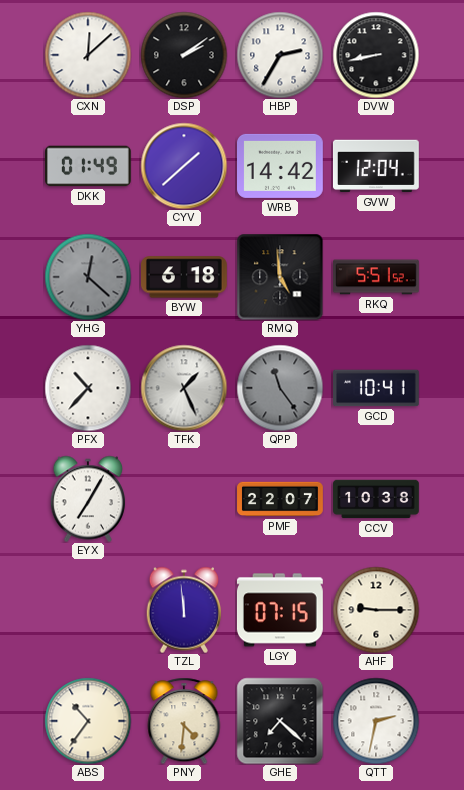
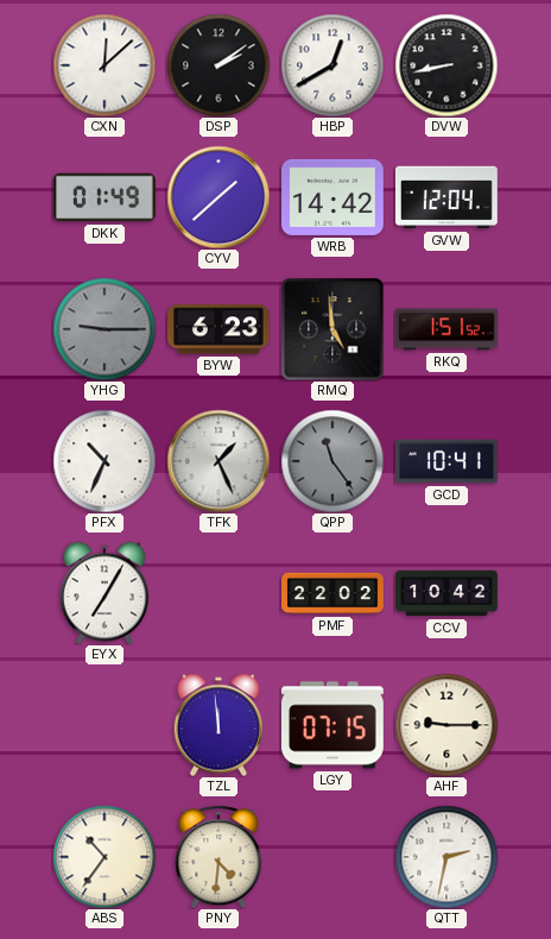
HBP: 2:35 -> 12:40
YHG: 12:22 -> 9:15
BYW: 6:18 -> 6:23
RKQ: 5:51 -> 1:51
PFX: 10:37 -> 10:34
PMF: 22:07 -> 22:02
CCV: 10:38 -> 10:42
GHE: 7:22 -> none
